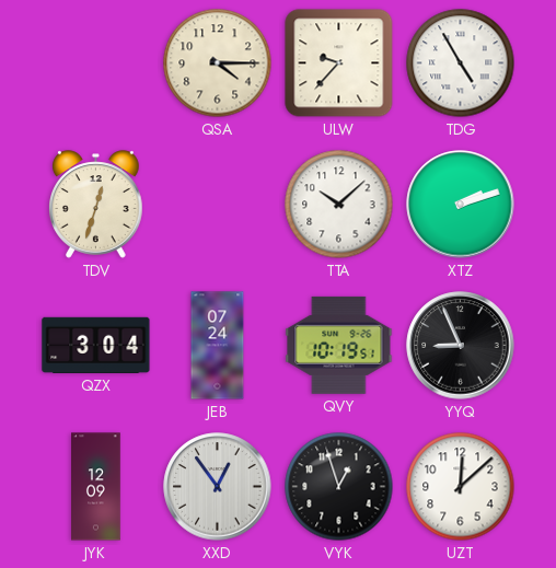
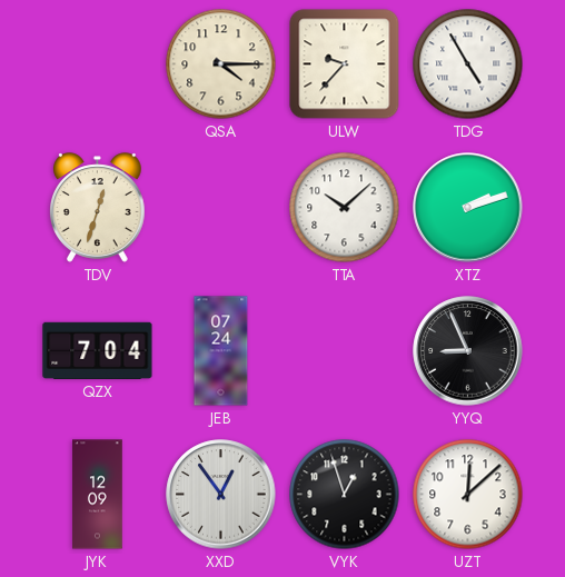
QZX: 3:04 -> 7:04
QVY: 10:19 -> none
